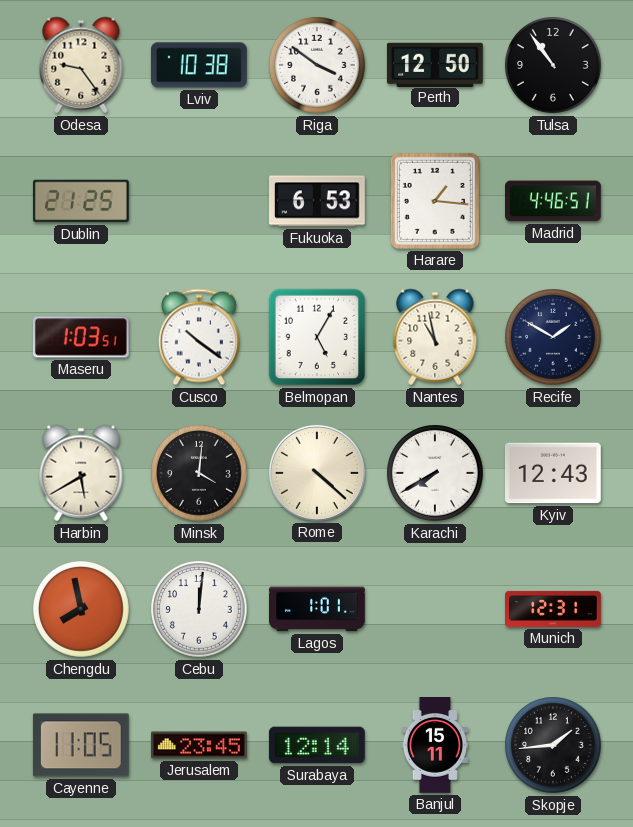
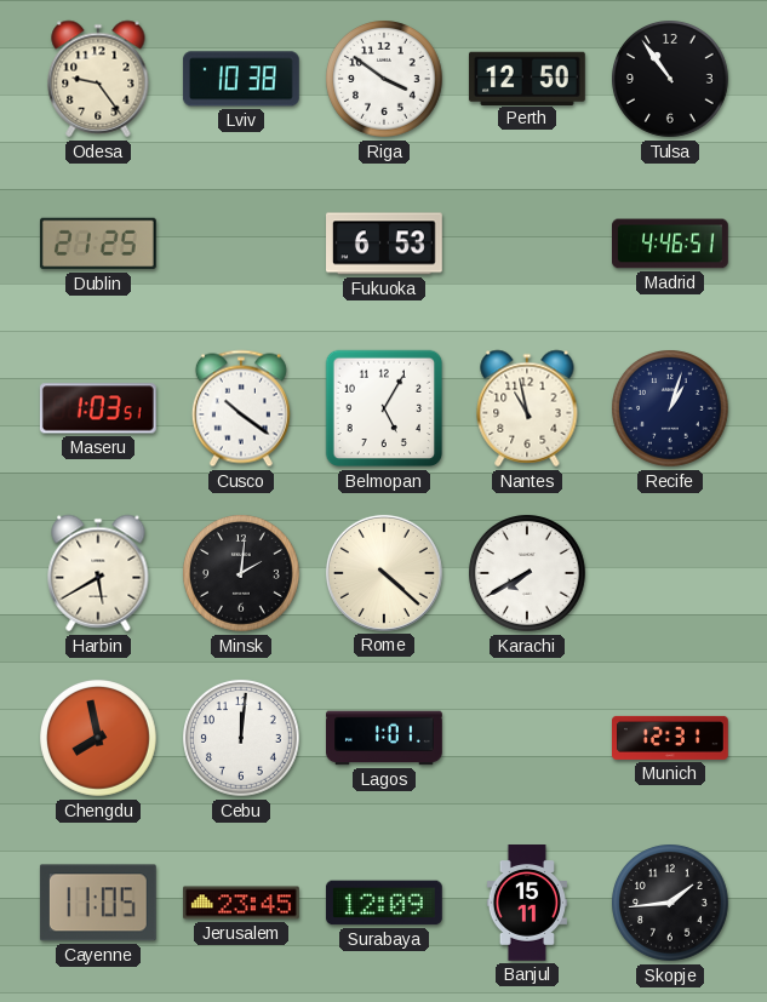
Harare: 1:16 -> none
Recife: 1:50 -> 1:03
Minsk: 4:01 -> 2:01
Kyiv: 12:43 -> none
Surabaya: 12:14 -> 12:09
